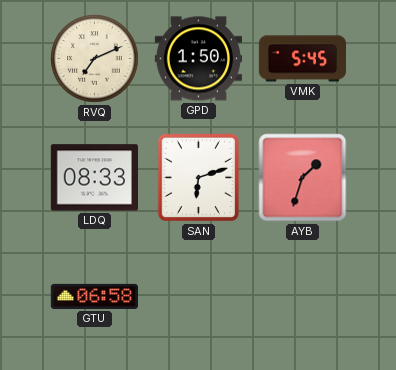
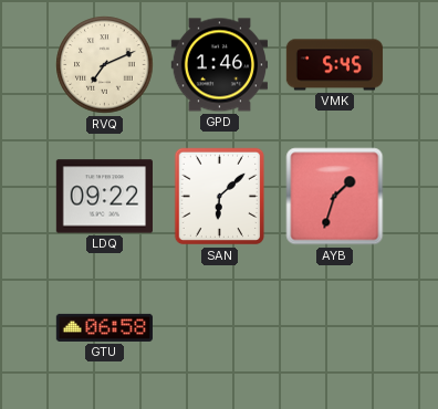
GPD: 1:50 -> 1:46
LDQ: 08:33 -> 09:22
SAN: 6:12 -> 6:08
